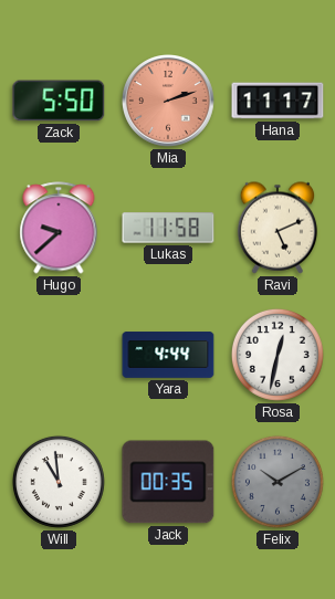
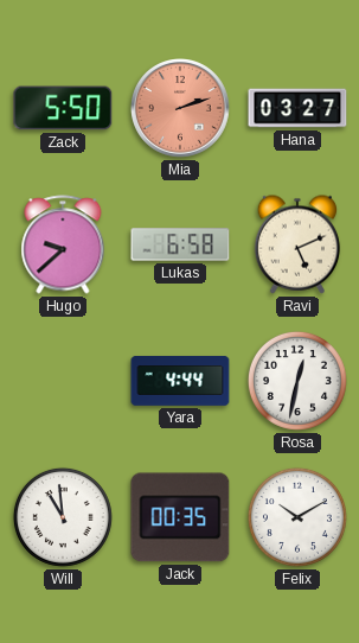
Hana: 11:17 -> 03:27
Lukas: 11:58 -> 6:58
Felix dial: grey -> white
